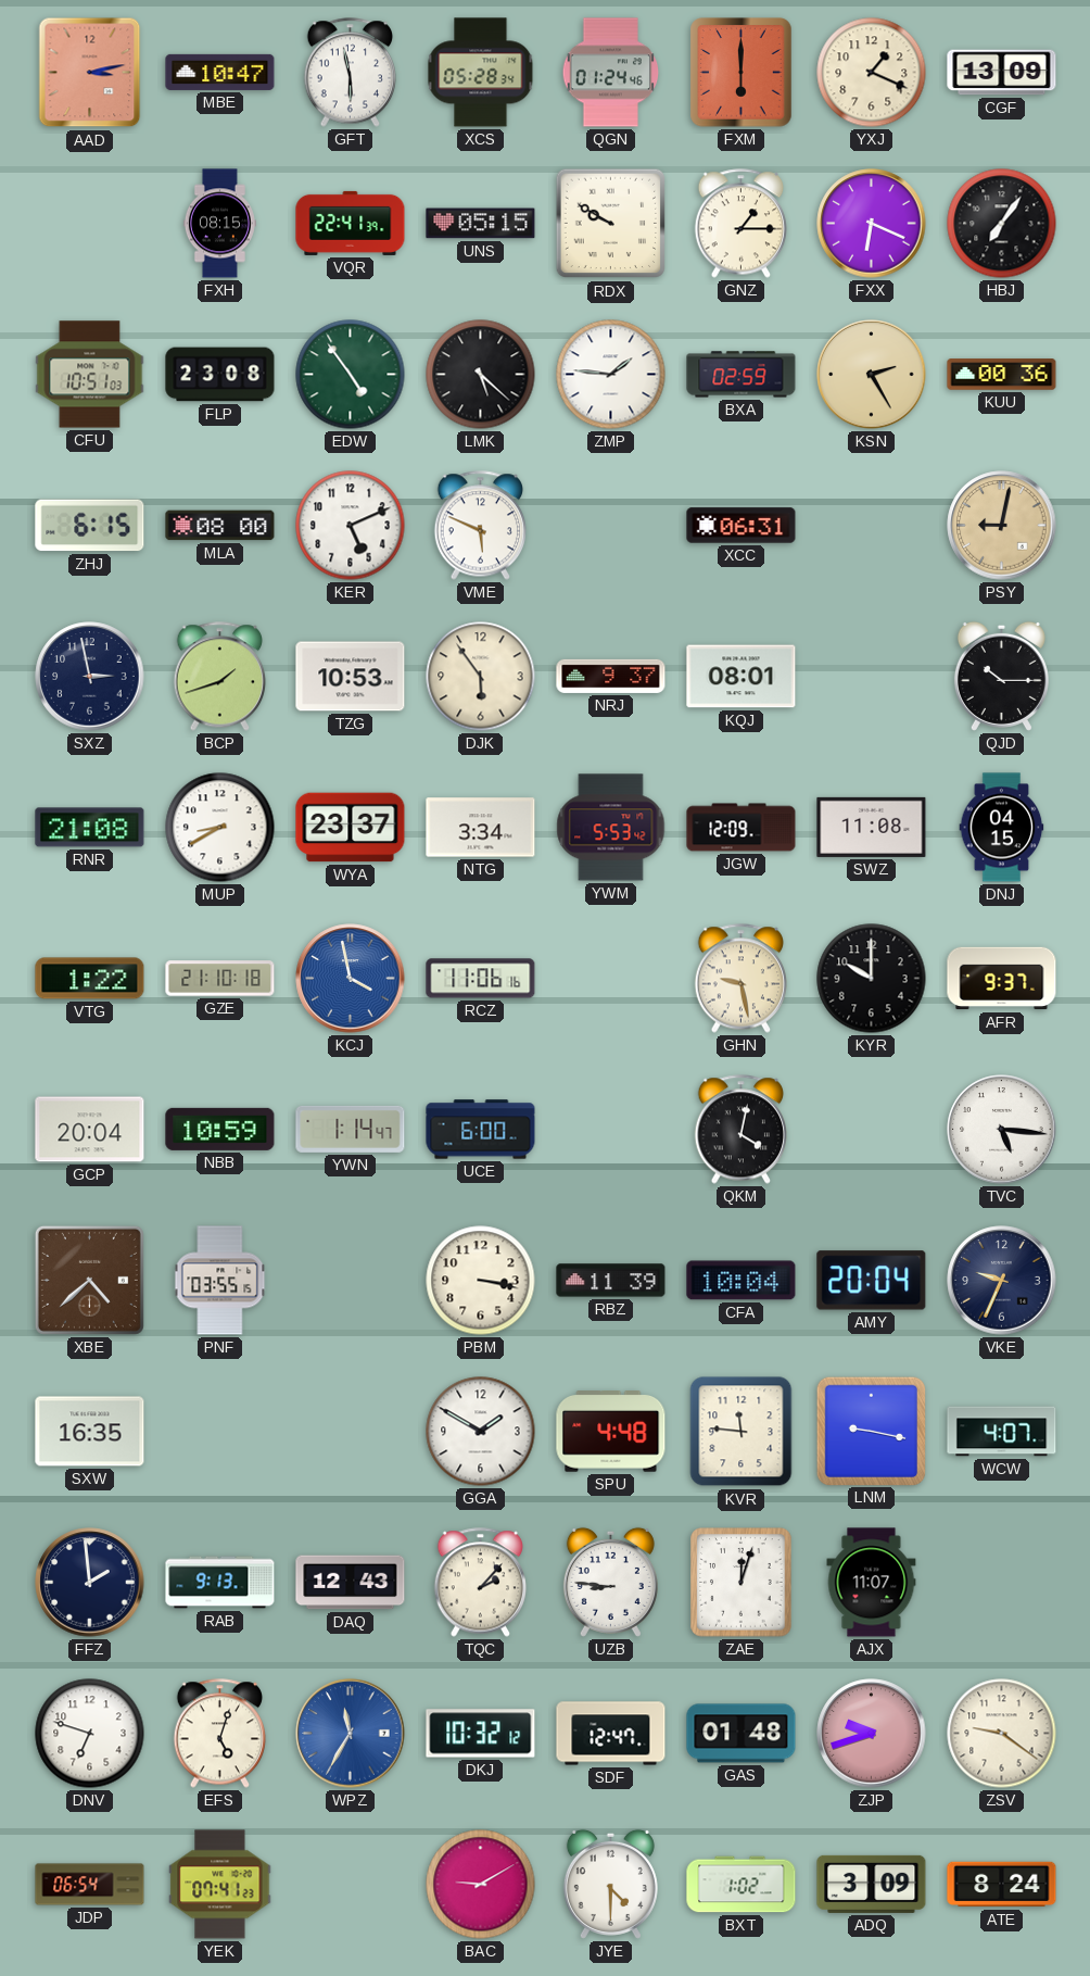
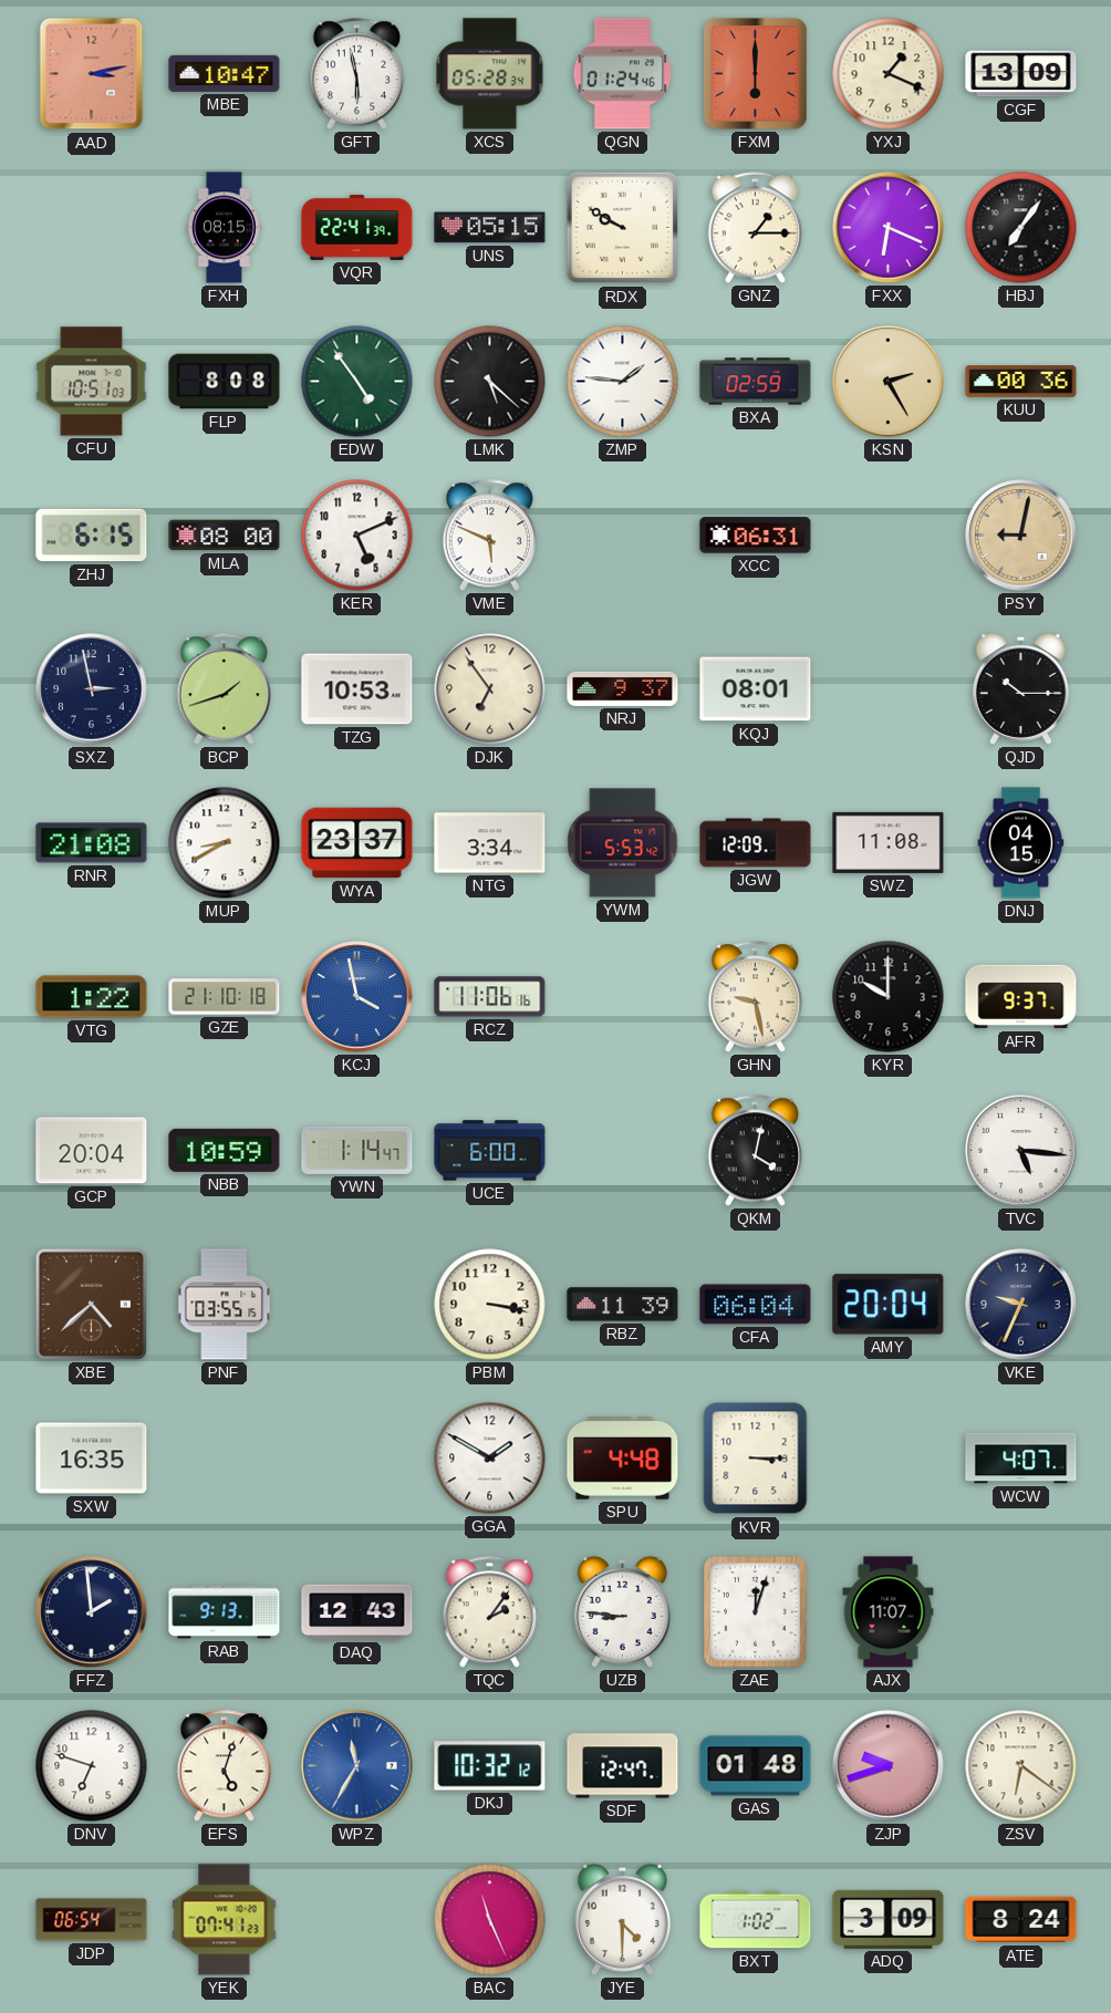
FLP: 23:08 -> 8:08
DJK: 5:54 -> 6:54
CFA: 10:04 -> 06:04
KVR: 11:46 -> 3:15
LNM: 9:17 -> none
TQC: 2:07 -> 2:06
ZSV: 9:21 -> 6:21
BAC: 9:10 -> 11:26
